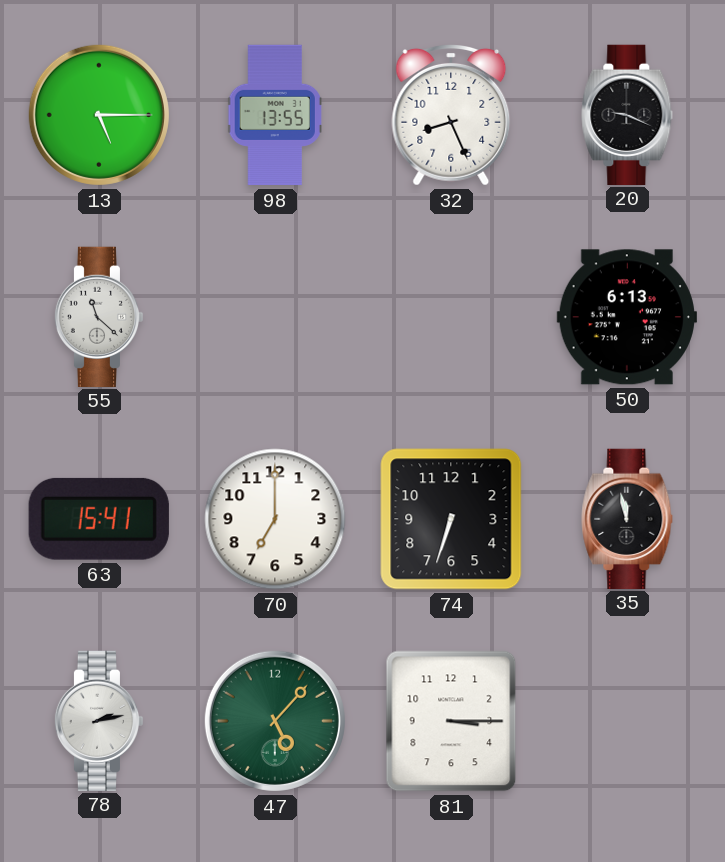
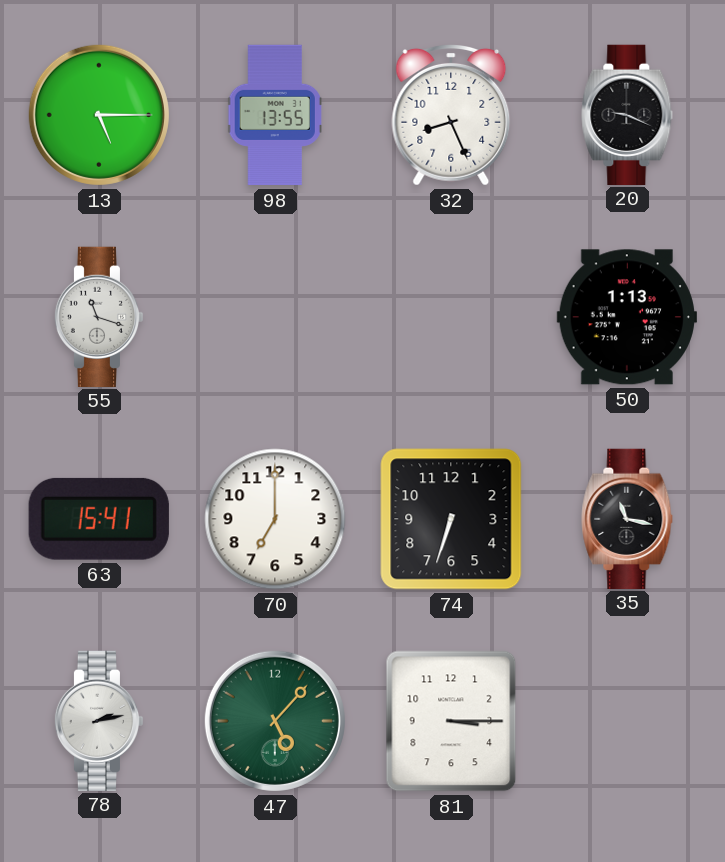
55: 11:22 -> 11:18
50: 6:13 -> 1:13
35: 11:58 -> 11:17
